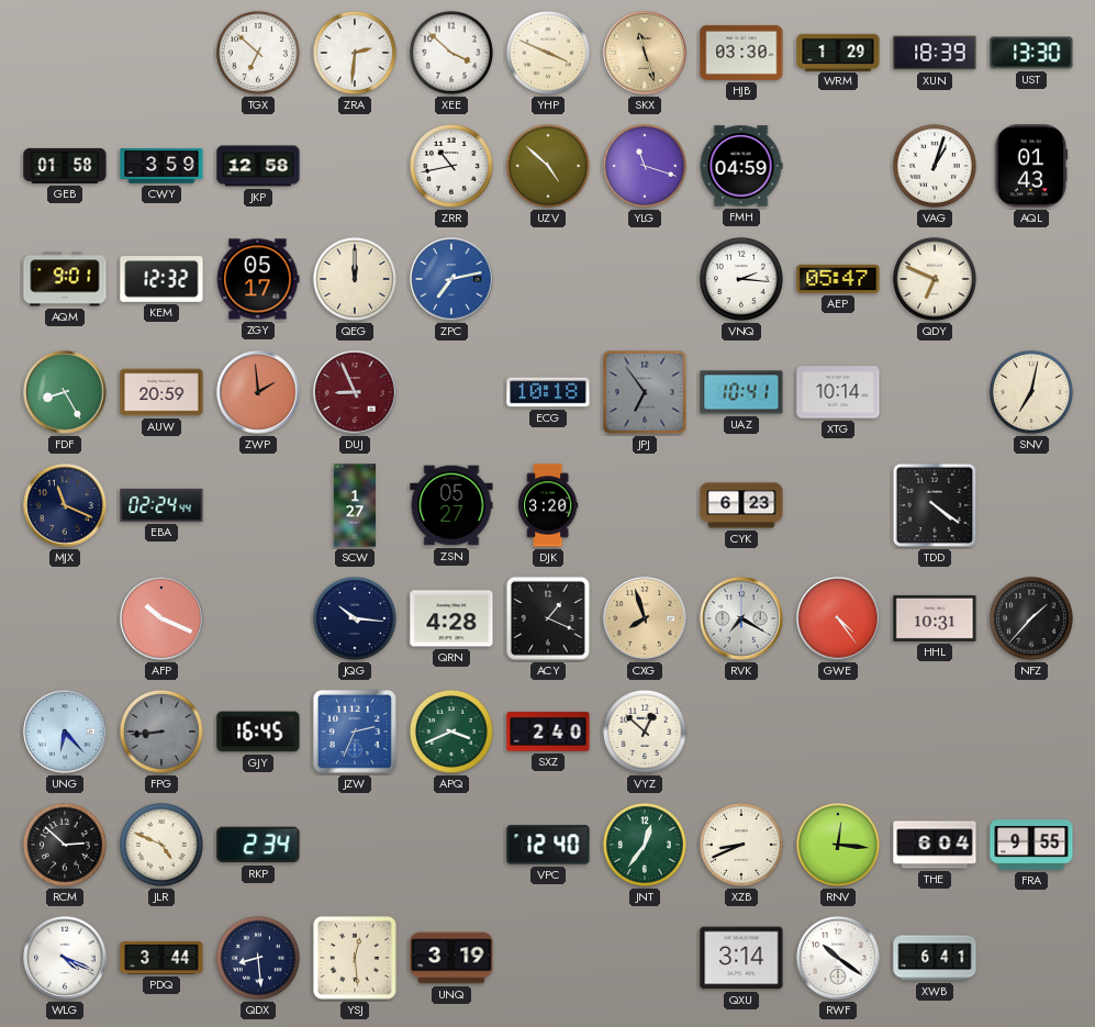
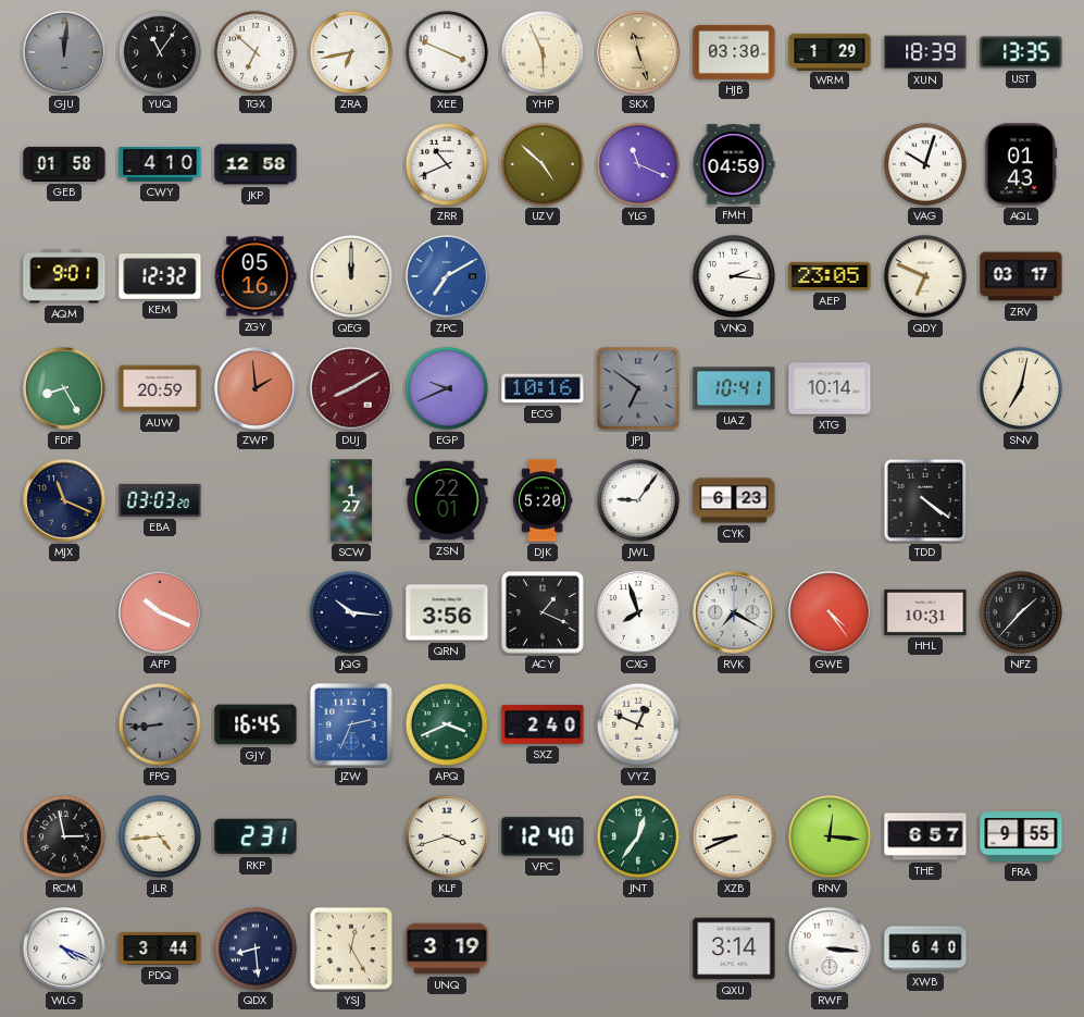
GJU: none -> 12:01
YUQ: none -> 11:06
ZRA: 2:31 -> 6:43
XEE: 3:52 -> 3:49
YHP: 3:49 -> 5:56
UST: 13:30 -> 13:35
CWY: 3:59 -> 4:10
ZRR: 10:43 -> 10:41
YLG: 11:18 -> 11:19
VAG: 1:03 -> 10:03
ZGY: 05:17 -> 05:16
ZPC: 7:13 -> 7:10
AEP: 05:47 -> 23:05
ZRV: none -> 03:17
DUJ: 8:56 -> 8:10
EGP: none -> 9:41
ECG: 10:18 -> 10:16
JPJ: 6:54 -> 6:51
EBA: 02:24 -> 03:03
ZSN: 05:27 -> 22:01
DJK: 3:20 -> 5:20
JWL: none -> 9:06
QRN: 4:28 -> 3:56
CXG dial: champagne -> white
UNG: 6:23 -> none
VYZ: 12:52 -> 12:49
RCM: 2:52 -> 2:58
JLR: 4:49 -> 4:44
RKP: 2:34 -> 2:31
KLF: none -> 3:42
THE: 6:04 -> 6:57
YSJ: 12:29 -> 12:25
RWF: 10:21 -> 3:16
XWB: 6:41 -> 6:40
